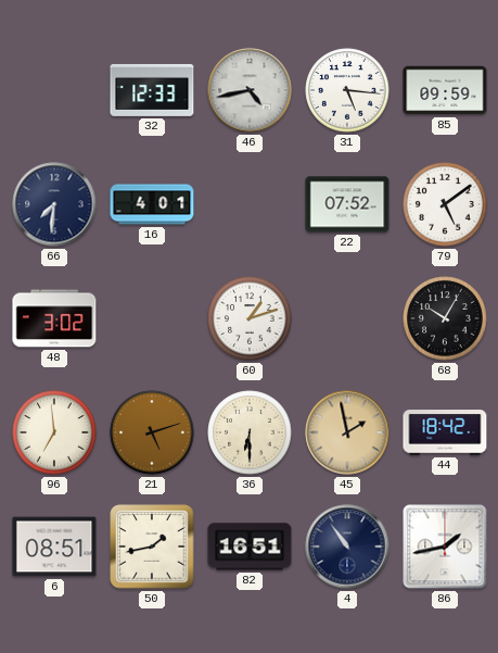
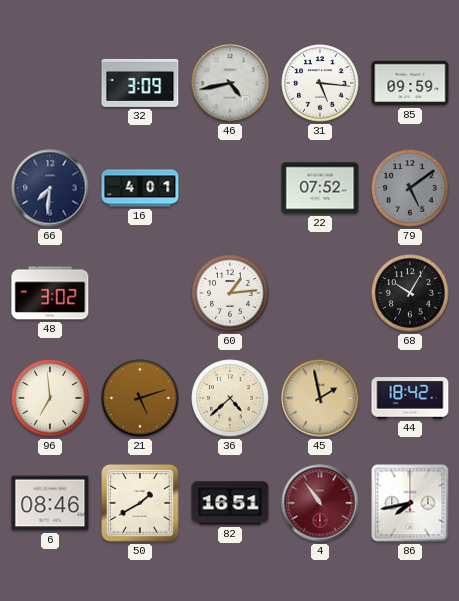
32: 12:33 -> 3:09
79 dial: white -> grey
60: 1:12 -> 1:14
36: 6:30 -> 4:38
6: 08:51 -> 08:46
50: 1:43 -> 1:40
4 dial: navy -> burgundy
86: 1:43 -> 7:43
